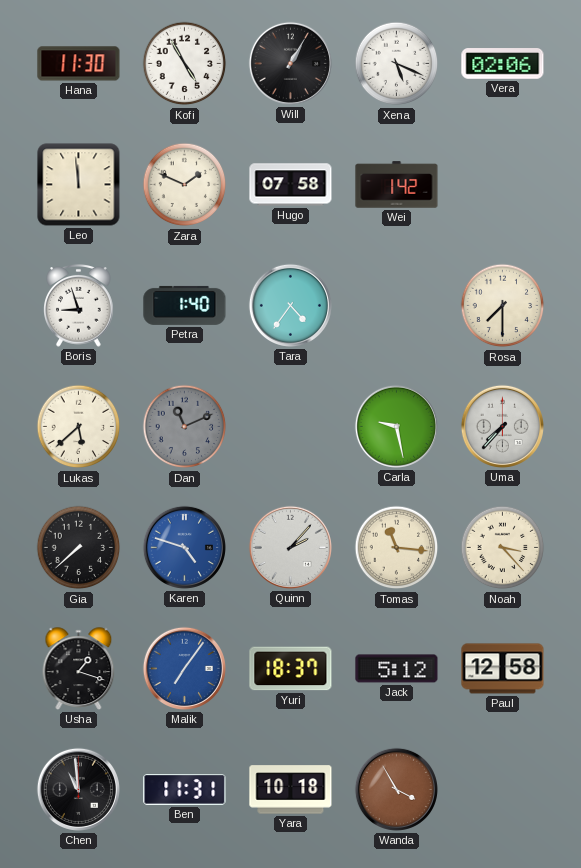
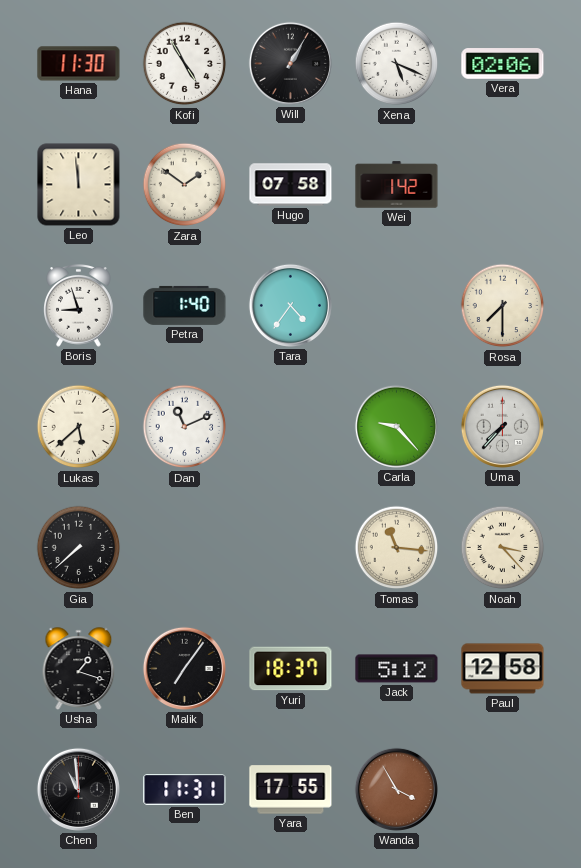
Zara: 1:49 -> 1:51
Dan dial: grey -> white
Carla: 9:28 -> 9:23
Karen: 4:48 -> none
Quinn: 2:07 -> none
Malik dial: blue -> black
Yara: 10:18 -> 17:55
